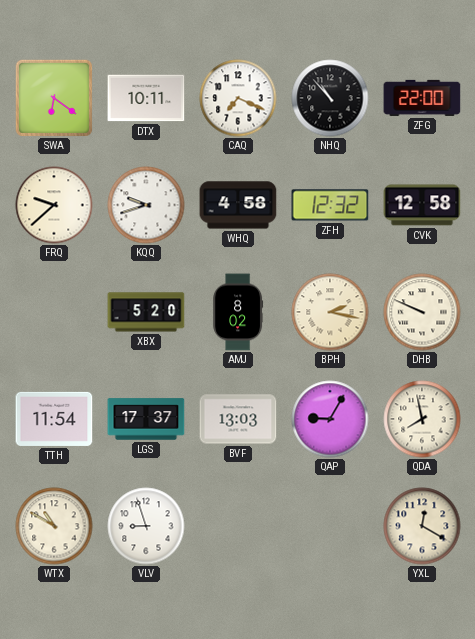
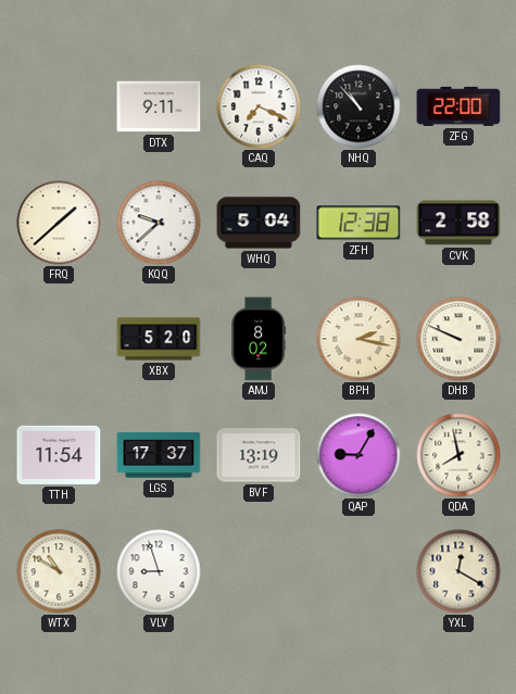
SWA: 6:21 -> none
DTX: 10:11 -> 9:11
FRQ: 9:38 -> 1:38
KQQ: 9:42 -> 9:38
WHQ: 4:58 -> 5:04
ZFH: 12:32 -> 12:38
CVK: 12:58 -> 2:58
BVF: 13:03 -> 13:19
